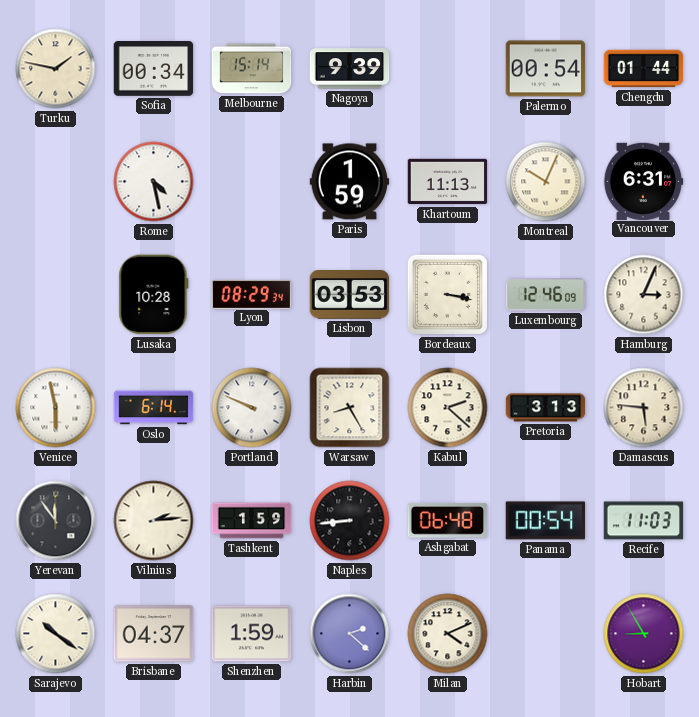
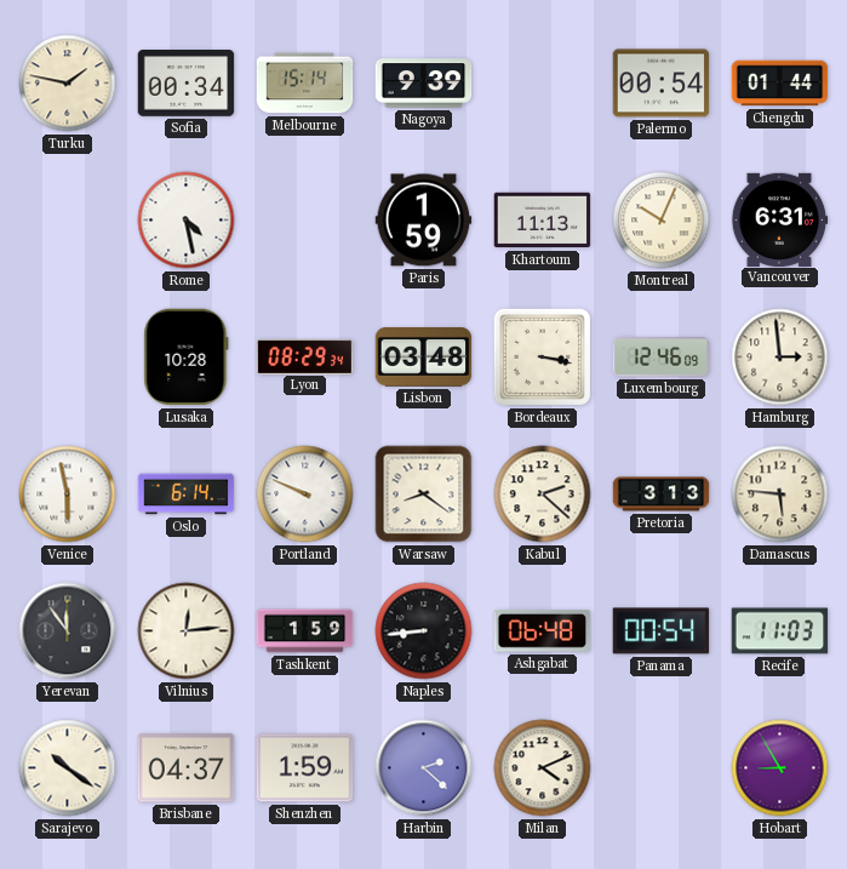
Lisbon: 03:53 -> 03:48
Hamburg: 3:04 -> 2:59
Warsaw: 8:25 -> 8:21
Vilnius: 2:14 -> 12:14
